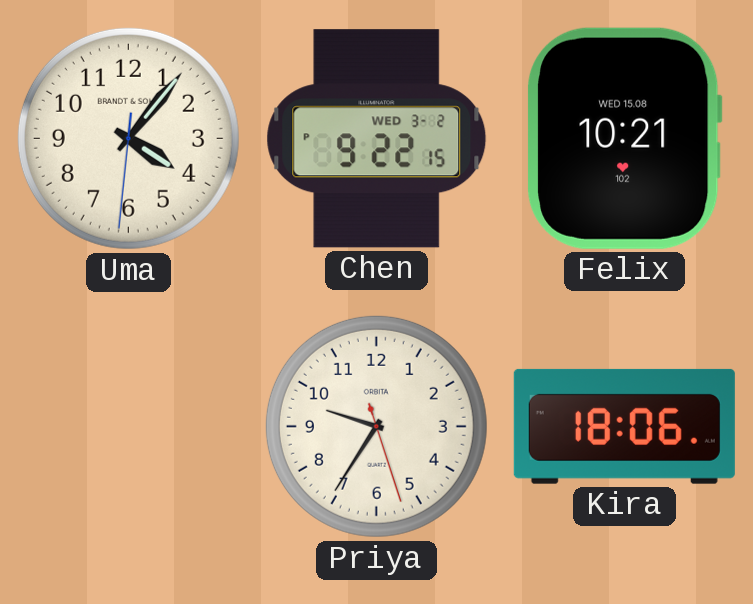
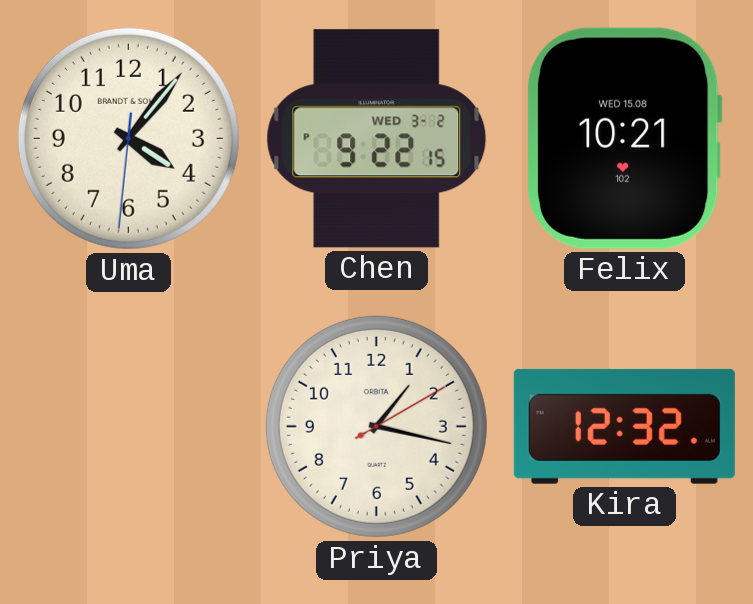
Priya: 9:35 -> 1:17
Kira: 18:06 -> 12:32
